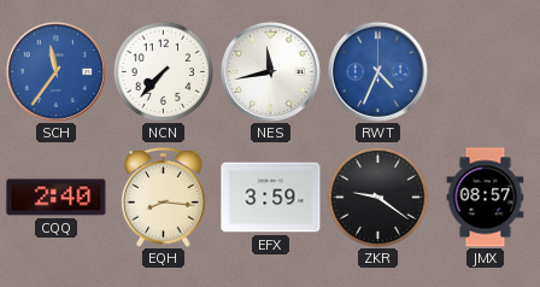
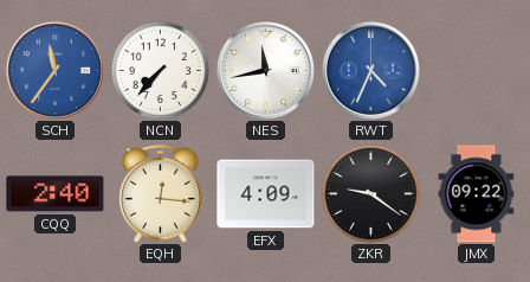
EQH: 8:16 -> 12:16
EFX: 3:59 -> 4:09
JMX: 08:57 -> 09:22
